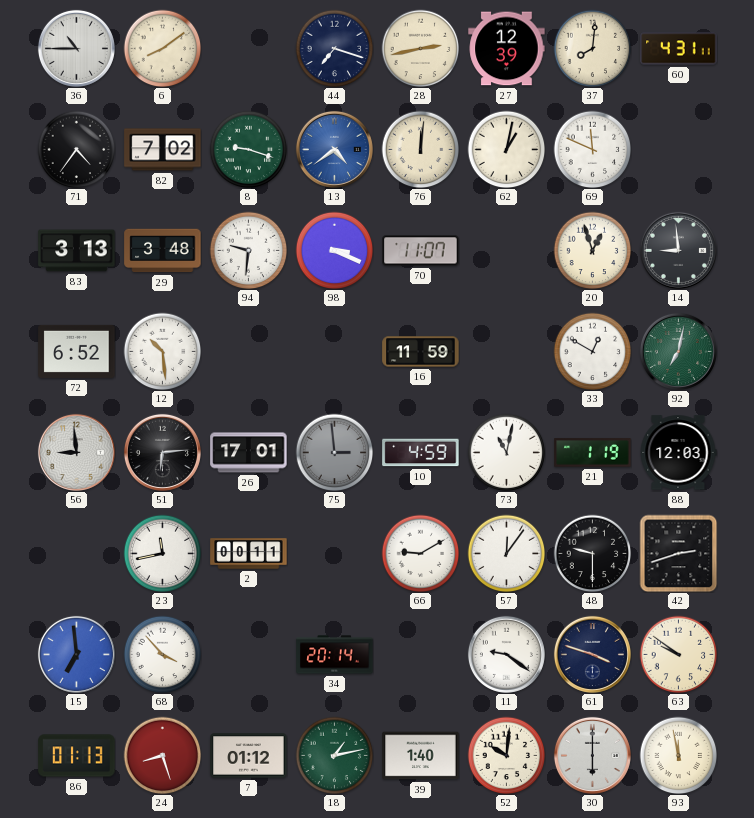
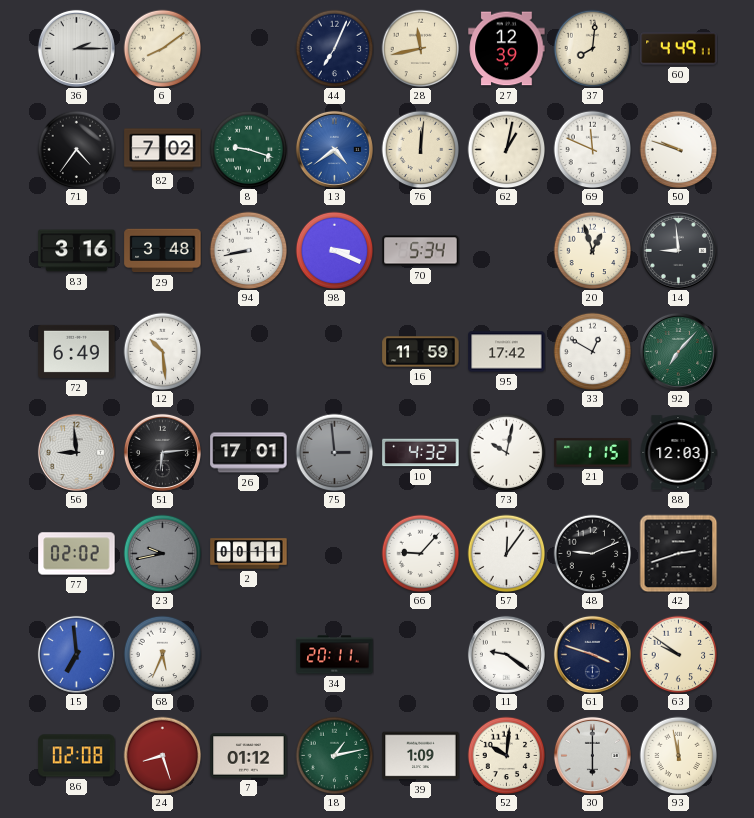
36: 10:45 -> 2:15
44: 7:18 -> 7:04
28: 2:43 -> 11:43
60: 4:31 -> 4:49
50: none -> 9:48
83: 3:13 -> 3:16
94: 9:31 -> 8:43
70: 11:07 -> 5:34
72: 6:52 -> 6:49
95: none -> 17:42
92: 7:02 -> 7:07
10: 4:59 -> 4:32
73: 11:02 -> 10:02
21: 1:19 -> 1:15
77: none -> 02:02
23: 11:43 -> 9:43
23 dial: white -> grey
66: 9:10 -> 9:07
48: 9:30 -> 9:11
68: 3:53 -> 5:34
34: 20:14 -> 20:11
86: 01:13 -> 02:08
39: 1:40 -> 1:09
